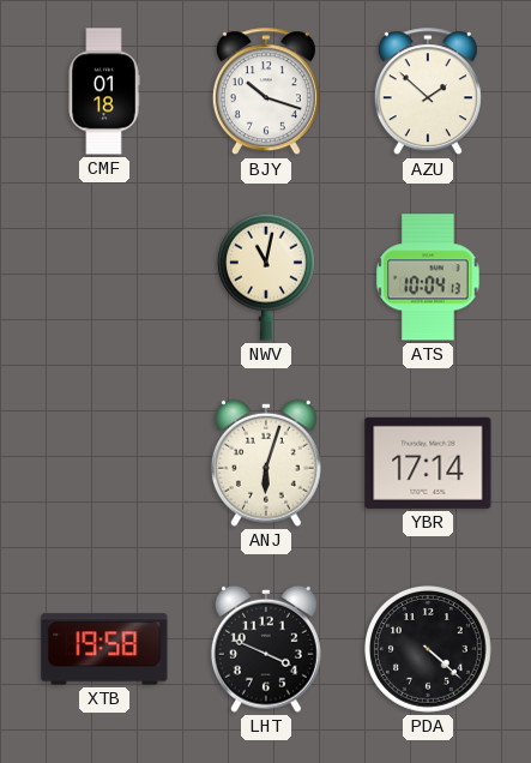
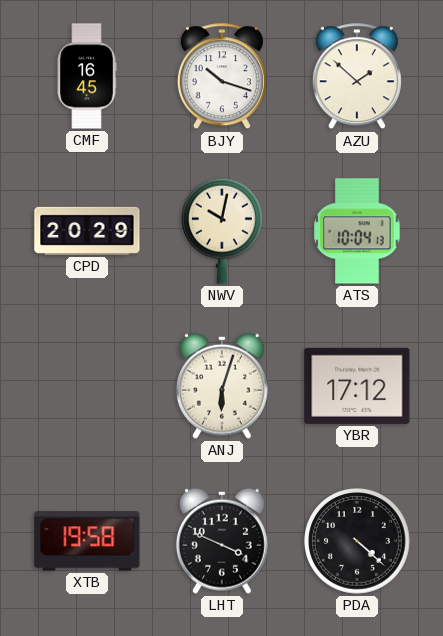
CMF: 01:18 -> 16:45
CPD: none -> 20:29
NWV: 11:02 -> 10:02
YBR: 17:14 -> 17:12
